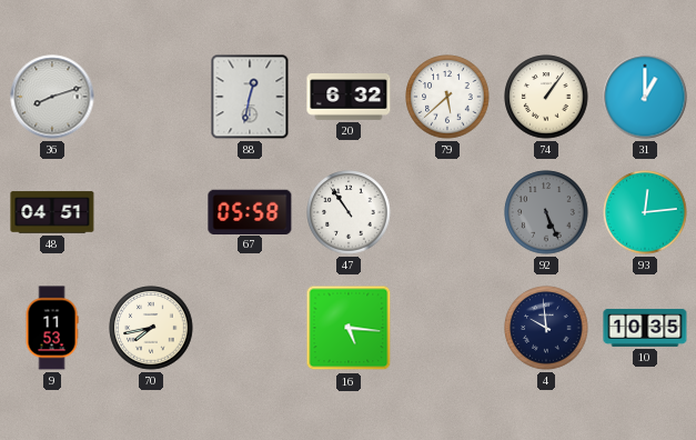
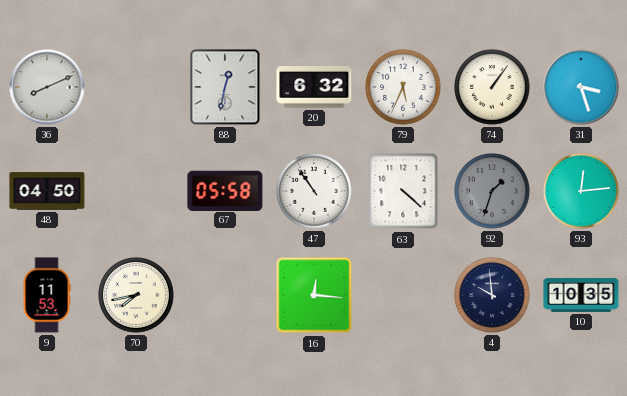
36: 8:12 -> 8:11
79: 5:38 -> 5:34
31: 1:00 -> 3:27
48: 04:51 -> 04:50
63: none -> 4:22
92: 5:26 -> 1:33
16: 5:16 -> 12:16
